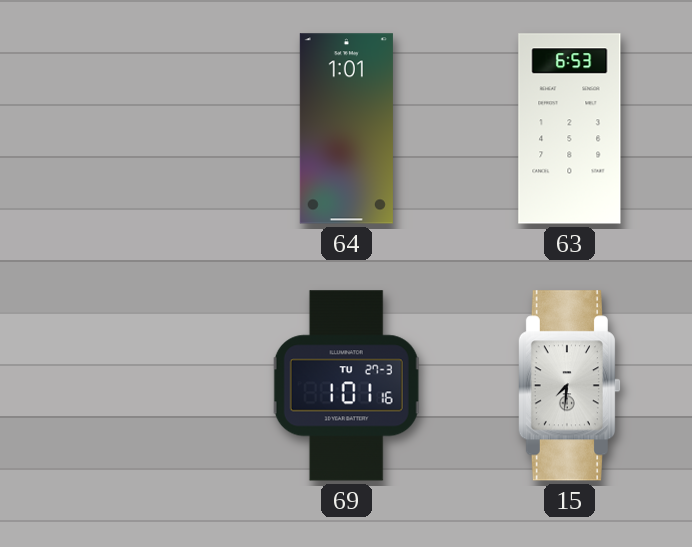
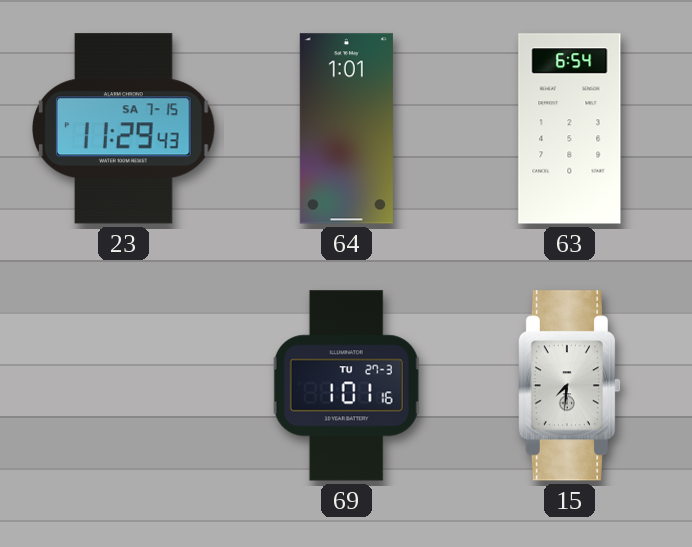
23: none -> 11:29
63: 6:53 -> 6:54
